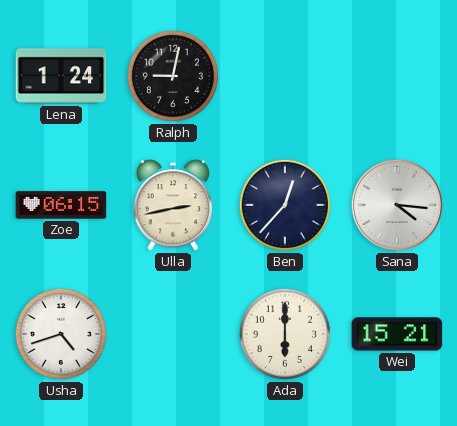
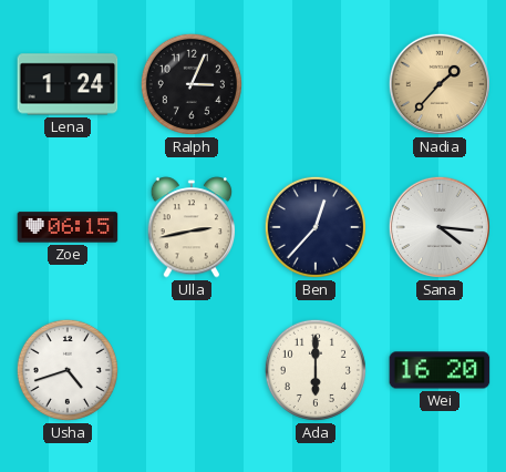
Ralph: 9:02 -> 3:04
Nadia: none -> 1:37
Wei: 15:21 -> 16:20
